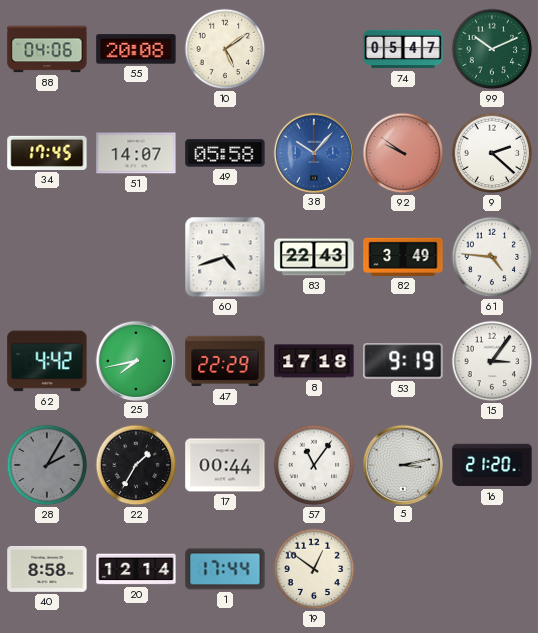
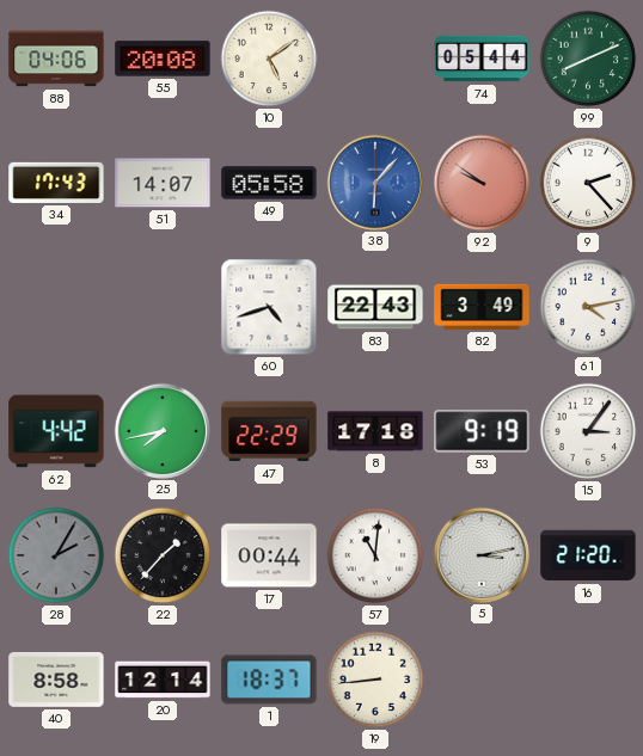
74: 05:47 -> 05:44
99: 10:11 -> 8:11
34: 17:45 -> 17:43
38: 10:07 -> 6:07
9: 2:22 -> 2:23
61: 4:46 -> 4:13
22: 1:35 -> 1:37
57: 11:06 -> 11:01
1: 17:44 -> 18:37
19: 12:51 -> 8:44
